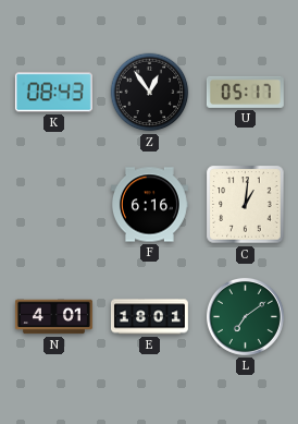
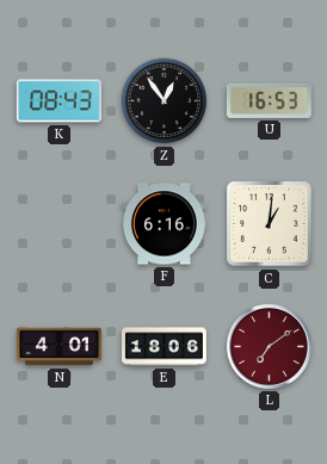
U: 05:17 -> 16:53
E: 18:01 -> 18:06
L dial: green -> burgundy
